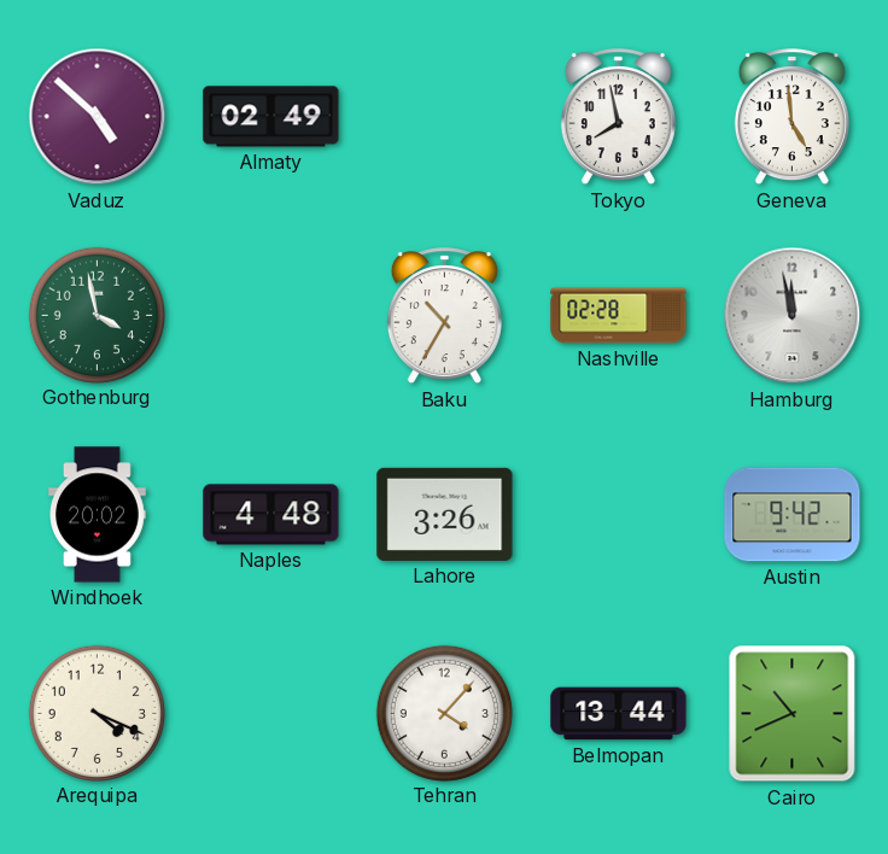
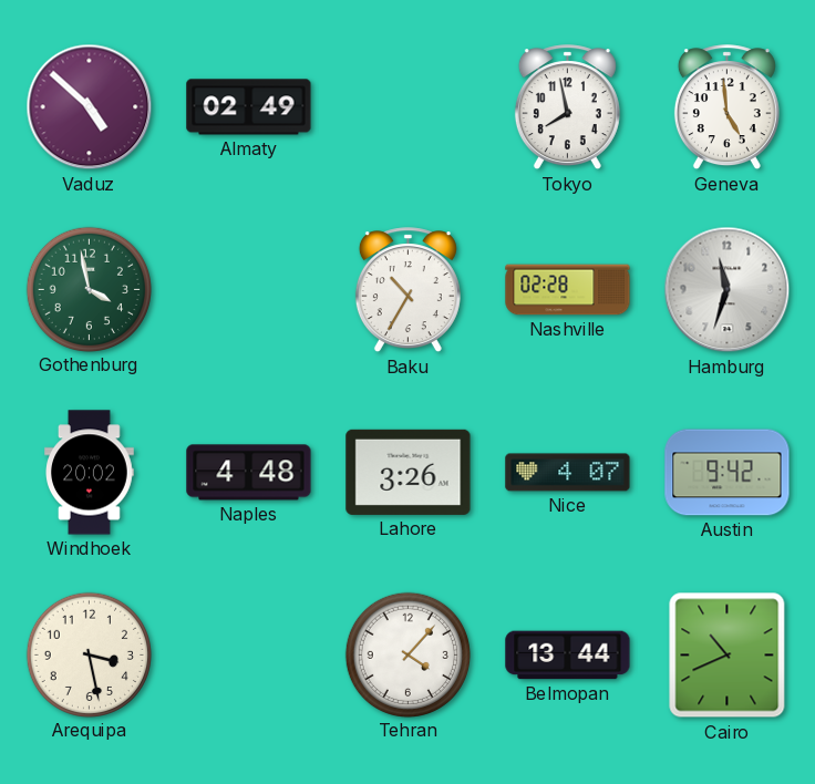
Hamburg: 11:58 -> 11:33
Nice: none -> 4:07
Arequipa: 4:19 -> 3:28
